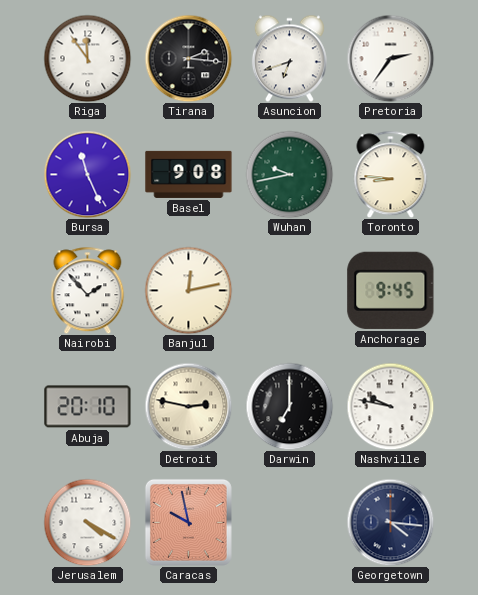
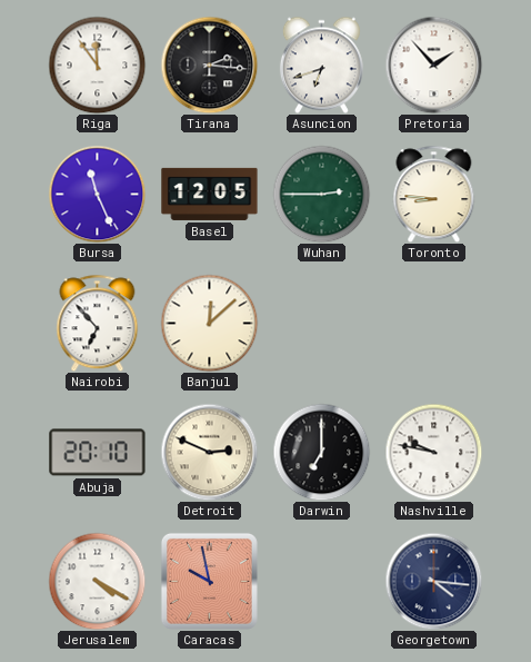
Pretoria: 2:36 -> 1:53
Basel: 9:08 -> 12:05
Wuhan: 9:43 -> 2:45
Nairobi: 1:53 -> 6:53
Banjul: 12:13 -> 12:08
Anchorage: 9:45 -> none
Detroit: 2:47 -> 2:49
